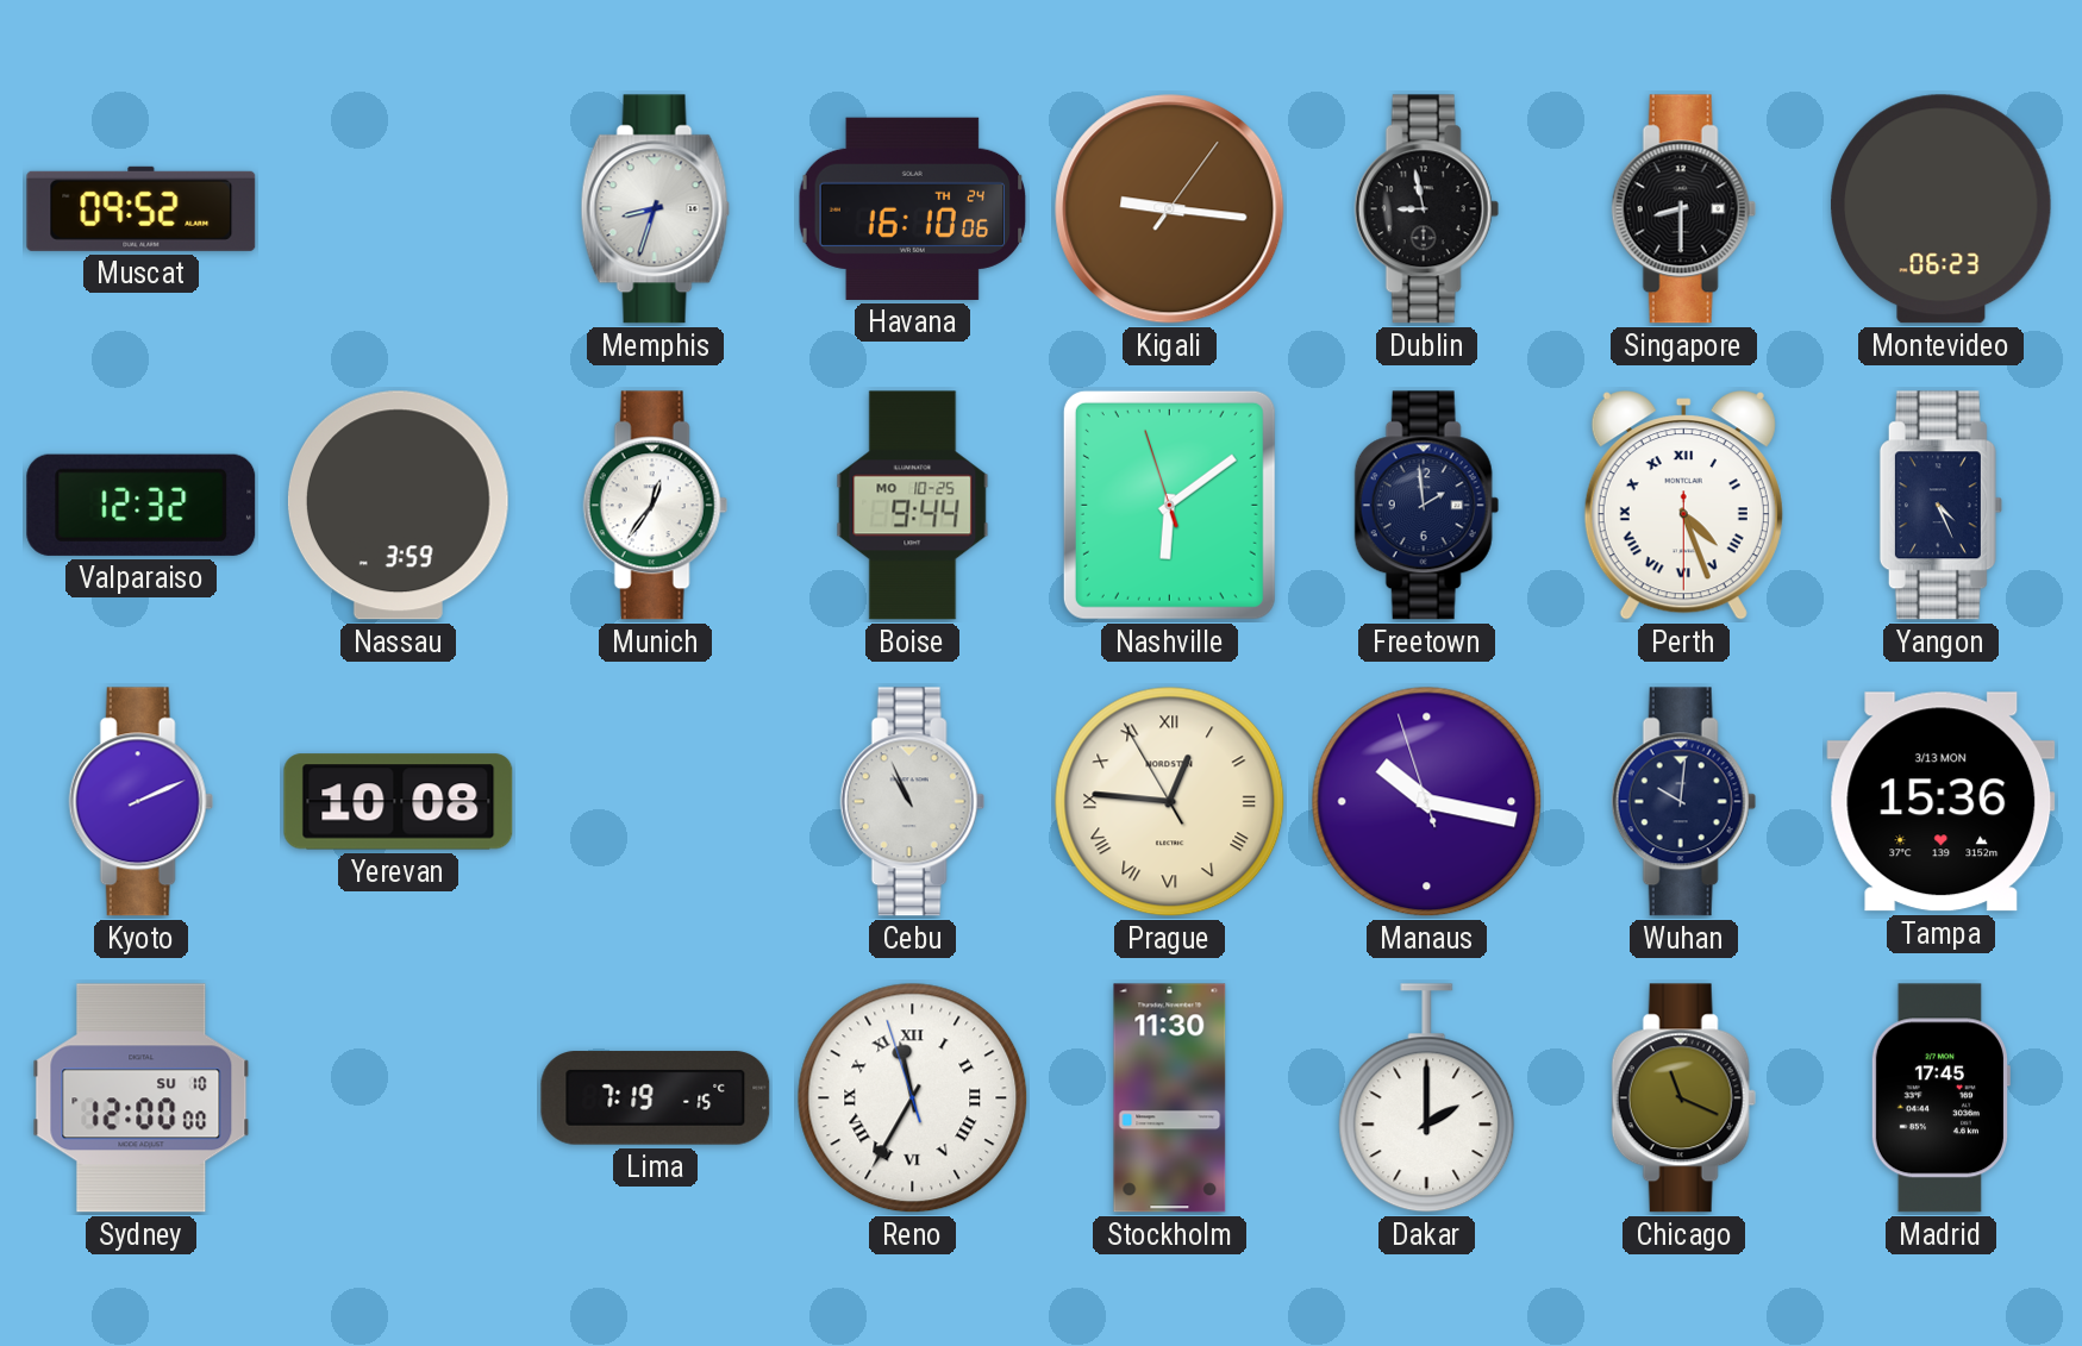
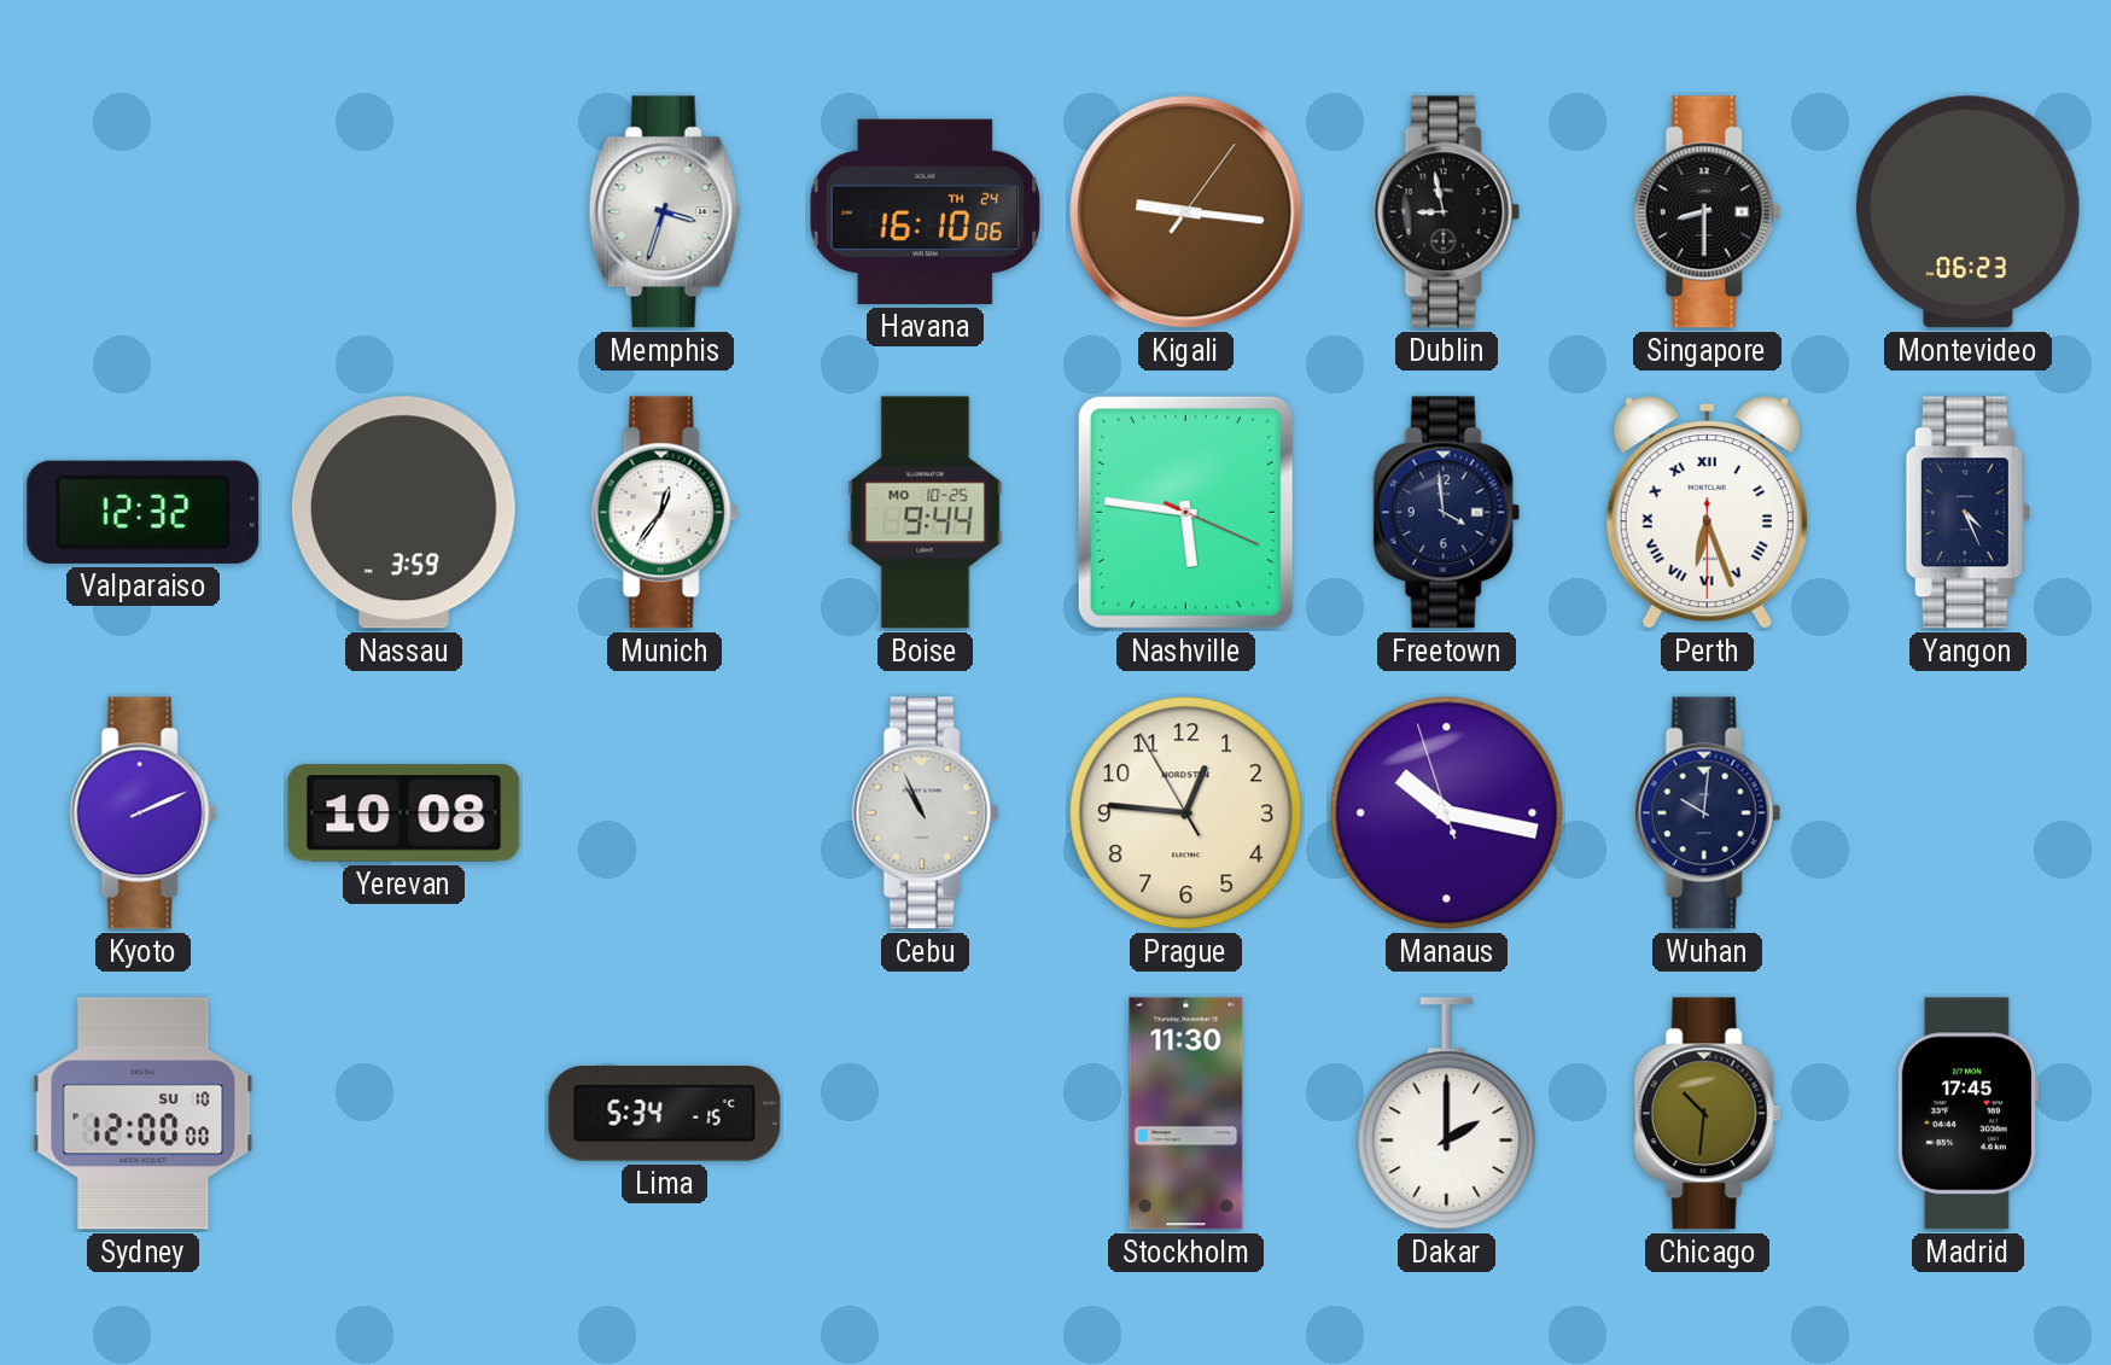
Muscat: 09:52 -> none
Memphis: 8:33 -> 3:33
Nashville: 6:08 -> 5:46
Freetown: 1:59 -> 3:59
Perth: 4:26 -> 6:26
Prague numerals: Roman -> Arabic
Tampa: 15:36 -> none
Lima: 7:19 -> 5:34
Reno: 11:34 -> none
Chicago: 11:19 -> 10:31
